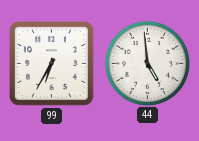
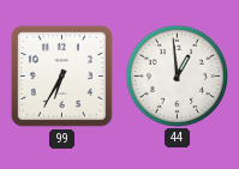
44: 4:59 -> 12:59
